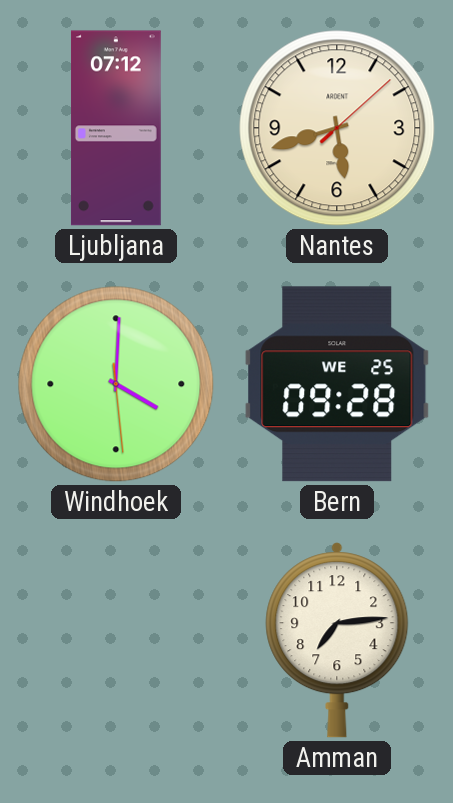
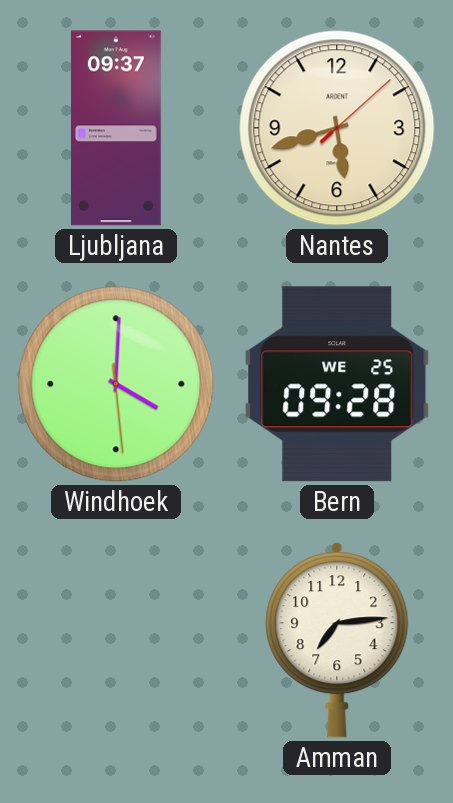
Ljubljana: 07:12 -> 09:37
